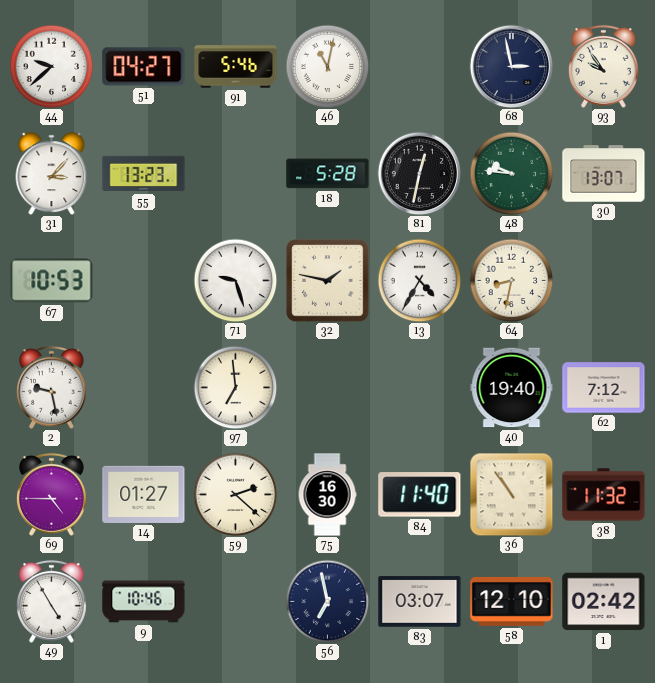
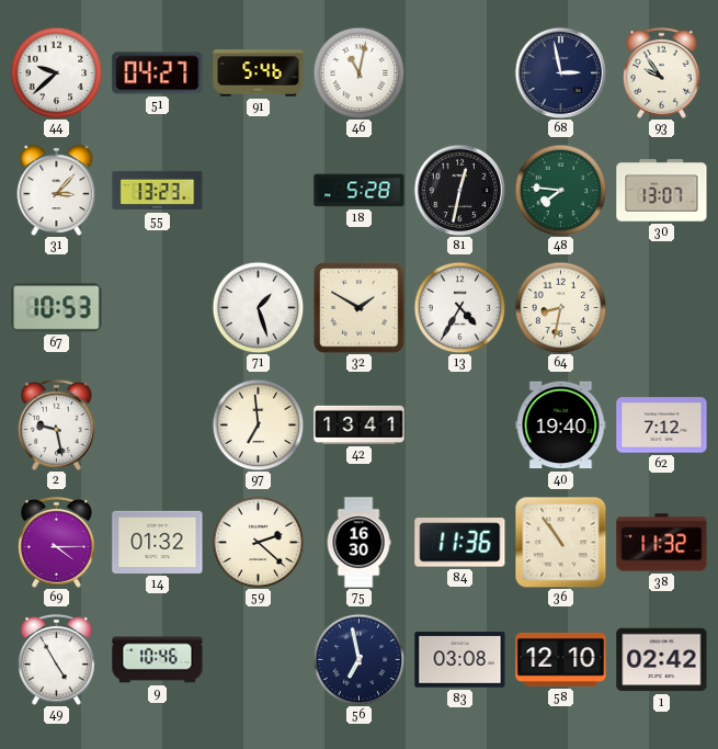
48: 9:46 -> 7:46
71: 9:27 -> 1:27
32: 1:47 -> 1:50
42: none -> 13:41
69: 4:45 -> 4:15
14: 01:27 -> 01:32
84: 11:40 -> 11:36
83: 03:07 -> 03:08
